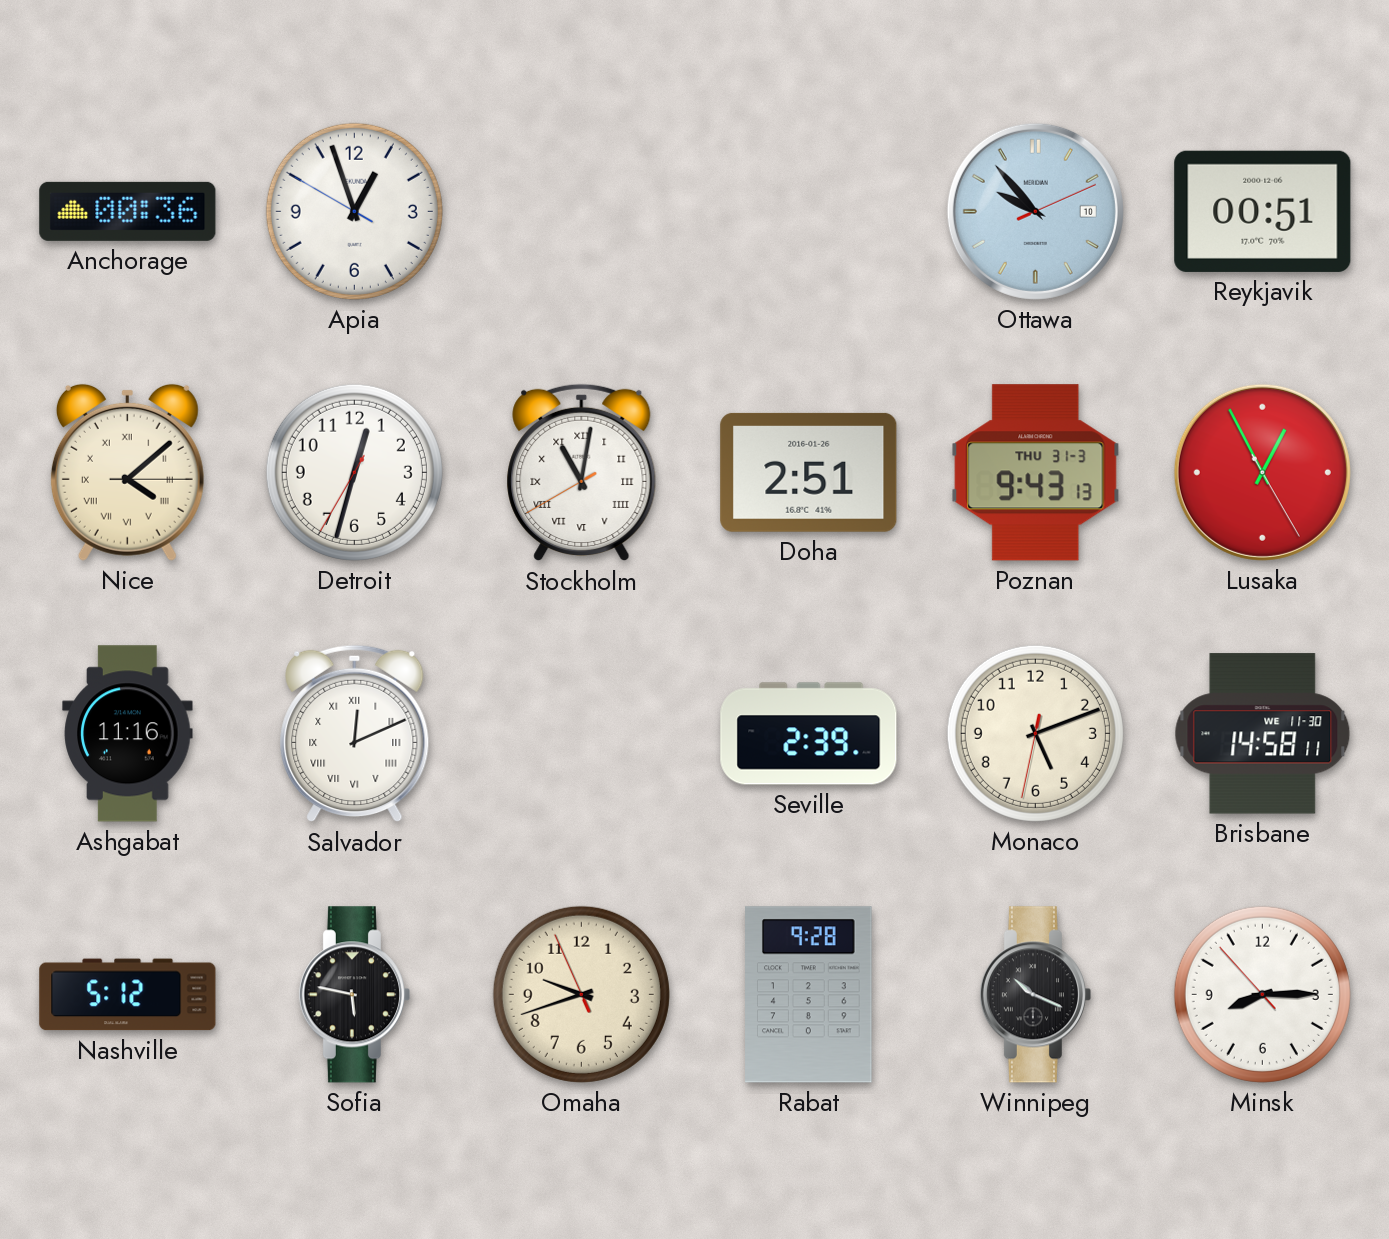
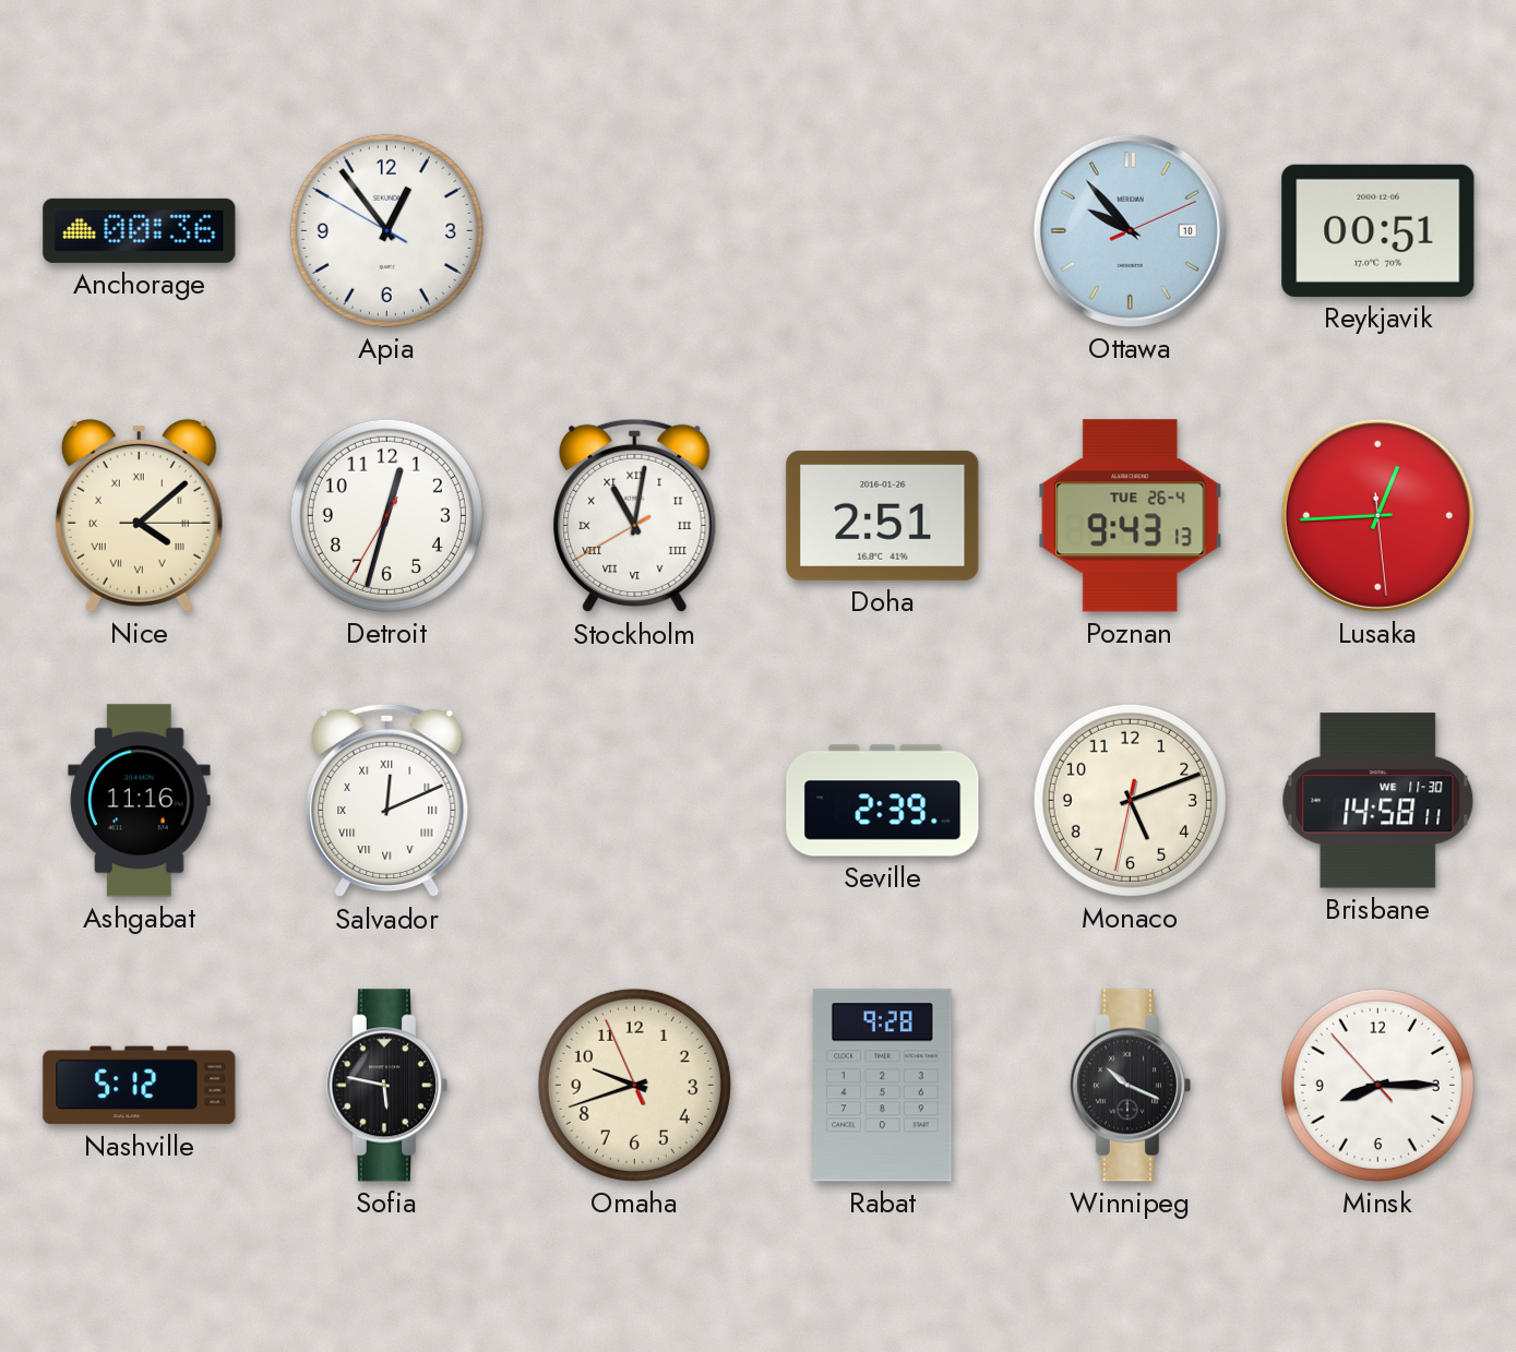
Apia: 12:56 -> 12:53
Poznan date: THU 31-3 -> TUE 26-4
Lusaka: 12:55 -> 12:44
